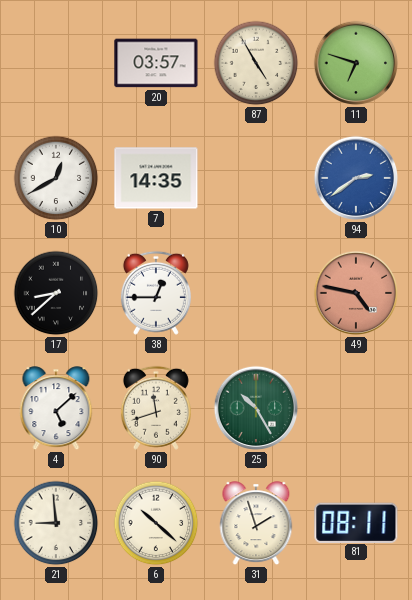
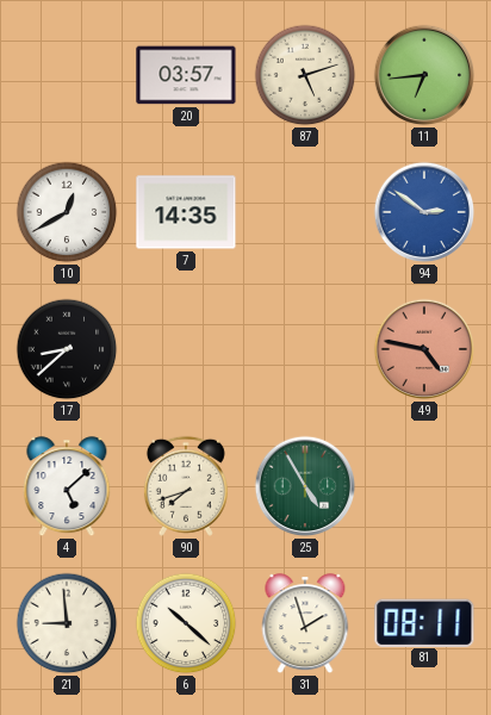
87: 4:55 -> 5:12
11: 6:48 -> 6:44
94: 2:39 -> 2:51
38: 12:45 -> none
90: 11:42 -> 7:42
25: 10:25 -> 4:55
